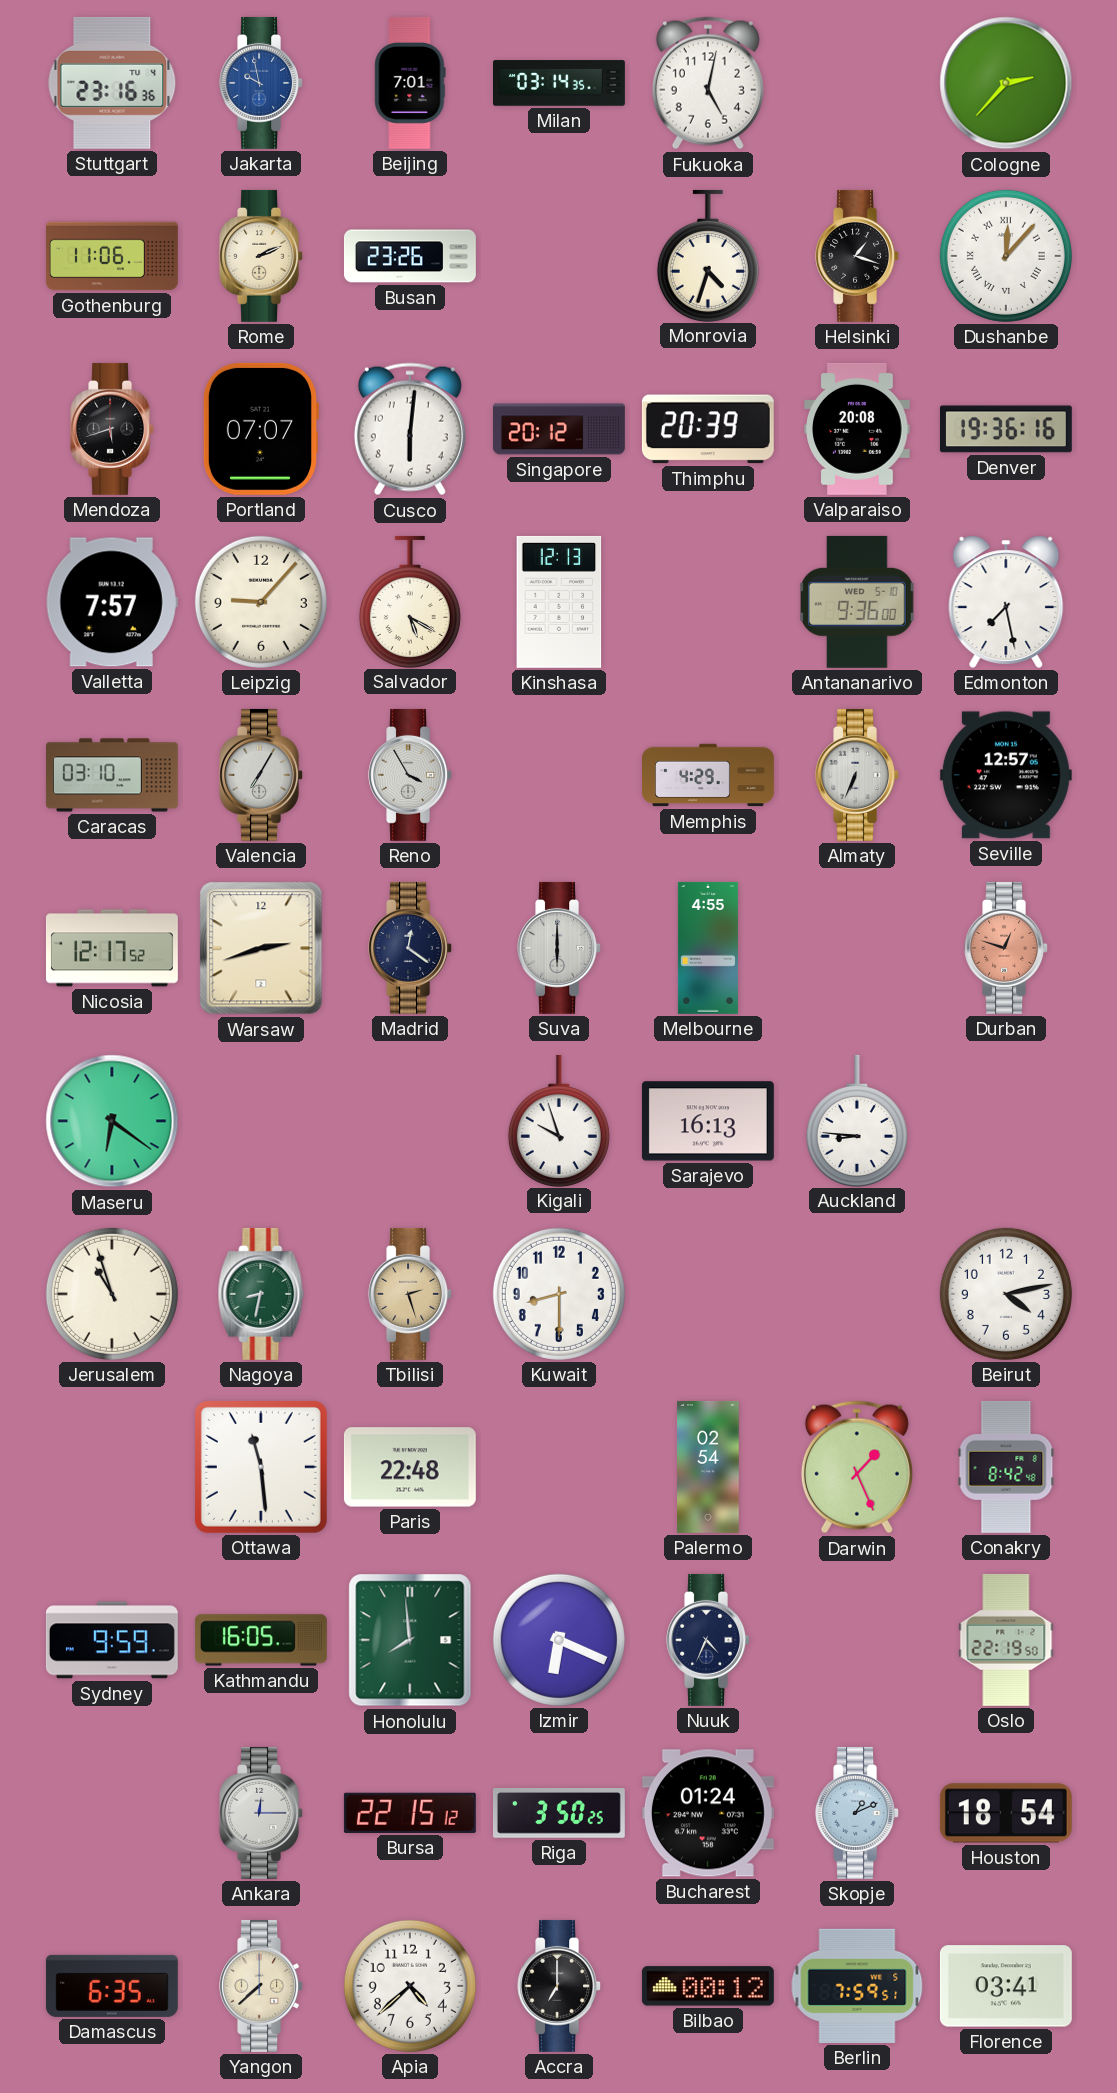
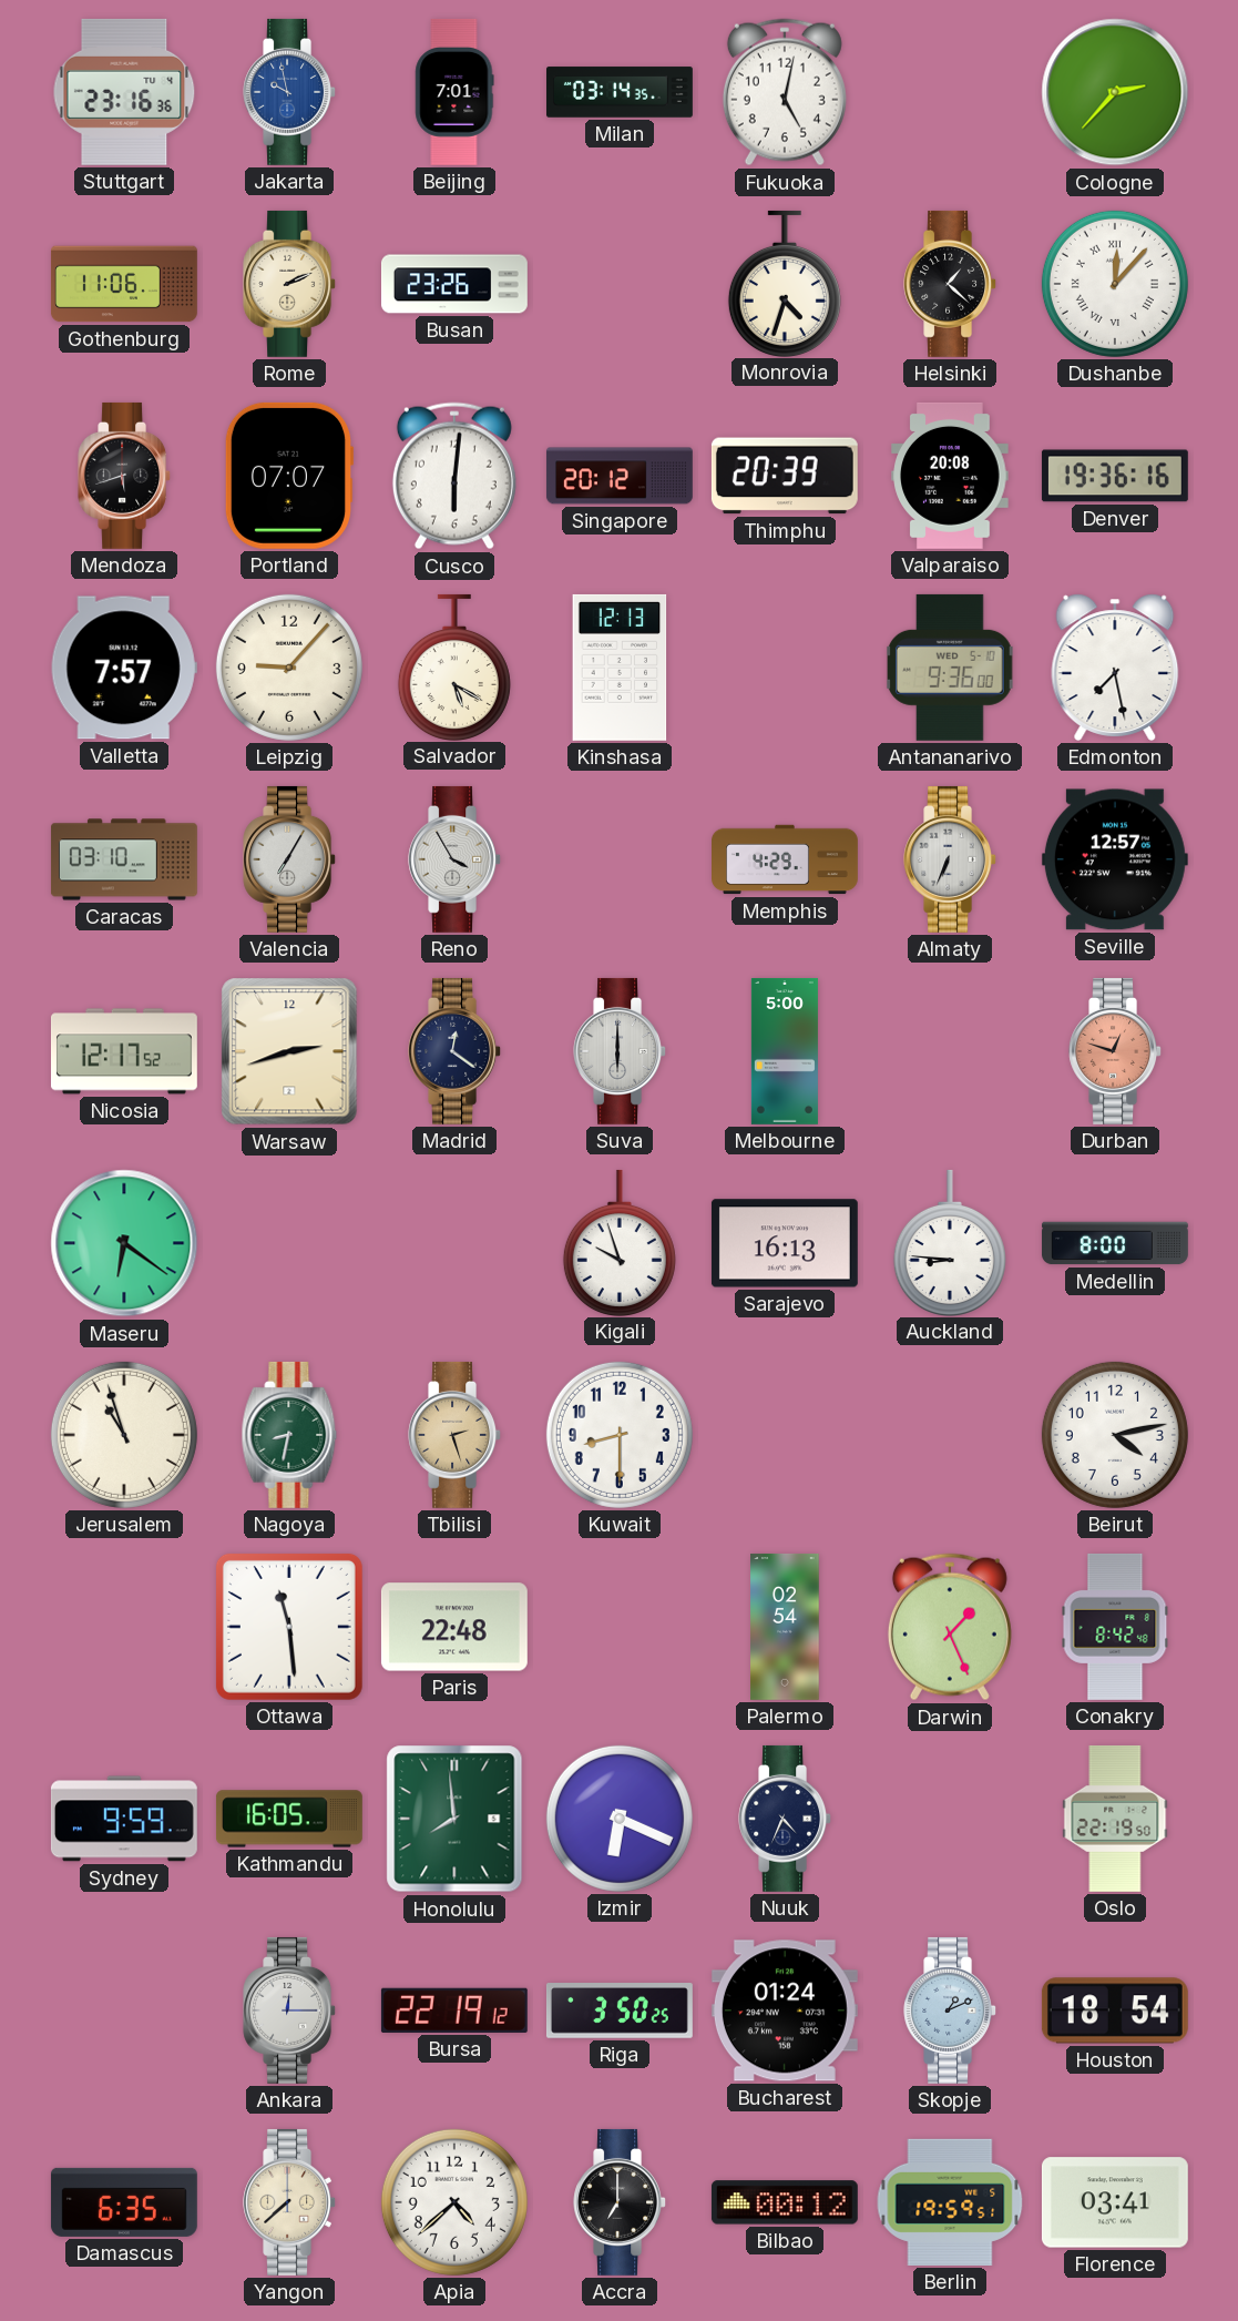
Helsinki: 1:18 -> 1:22
Melbourne: 4:55 -> 5:00
Medellin: none -> 8:00
Bursa: 22:15 -> 22:19
Berlin: 7:59 -> 19:59
